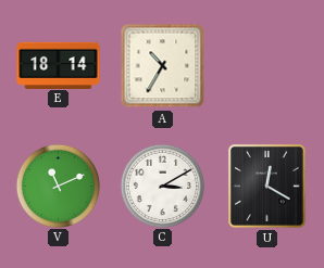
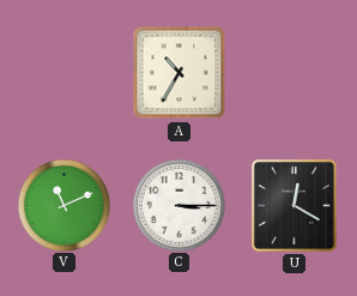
E: 18:14 -> none
C: 3:10 -> 3:15
